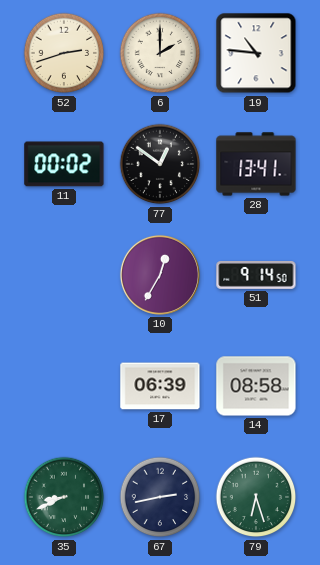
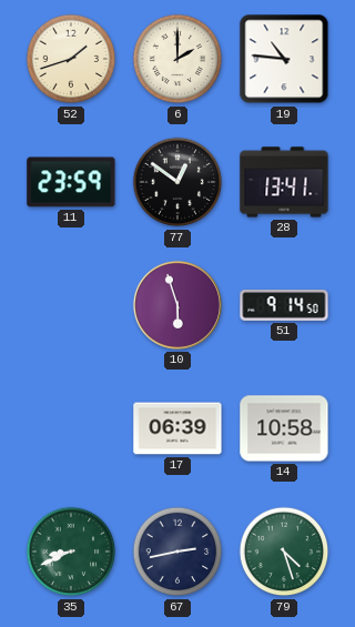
52: 2:42 -> 1:42
11: 00:02 -> 23:59
10: 12:35 -> 5:57
14: 08:58 -> 10:58
79: 6:27 -> 4:27
